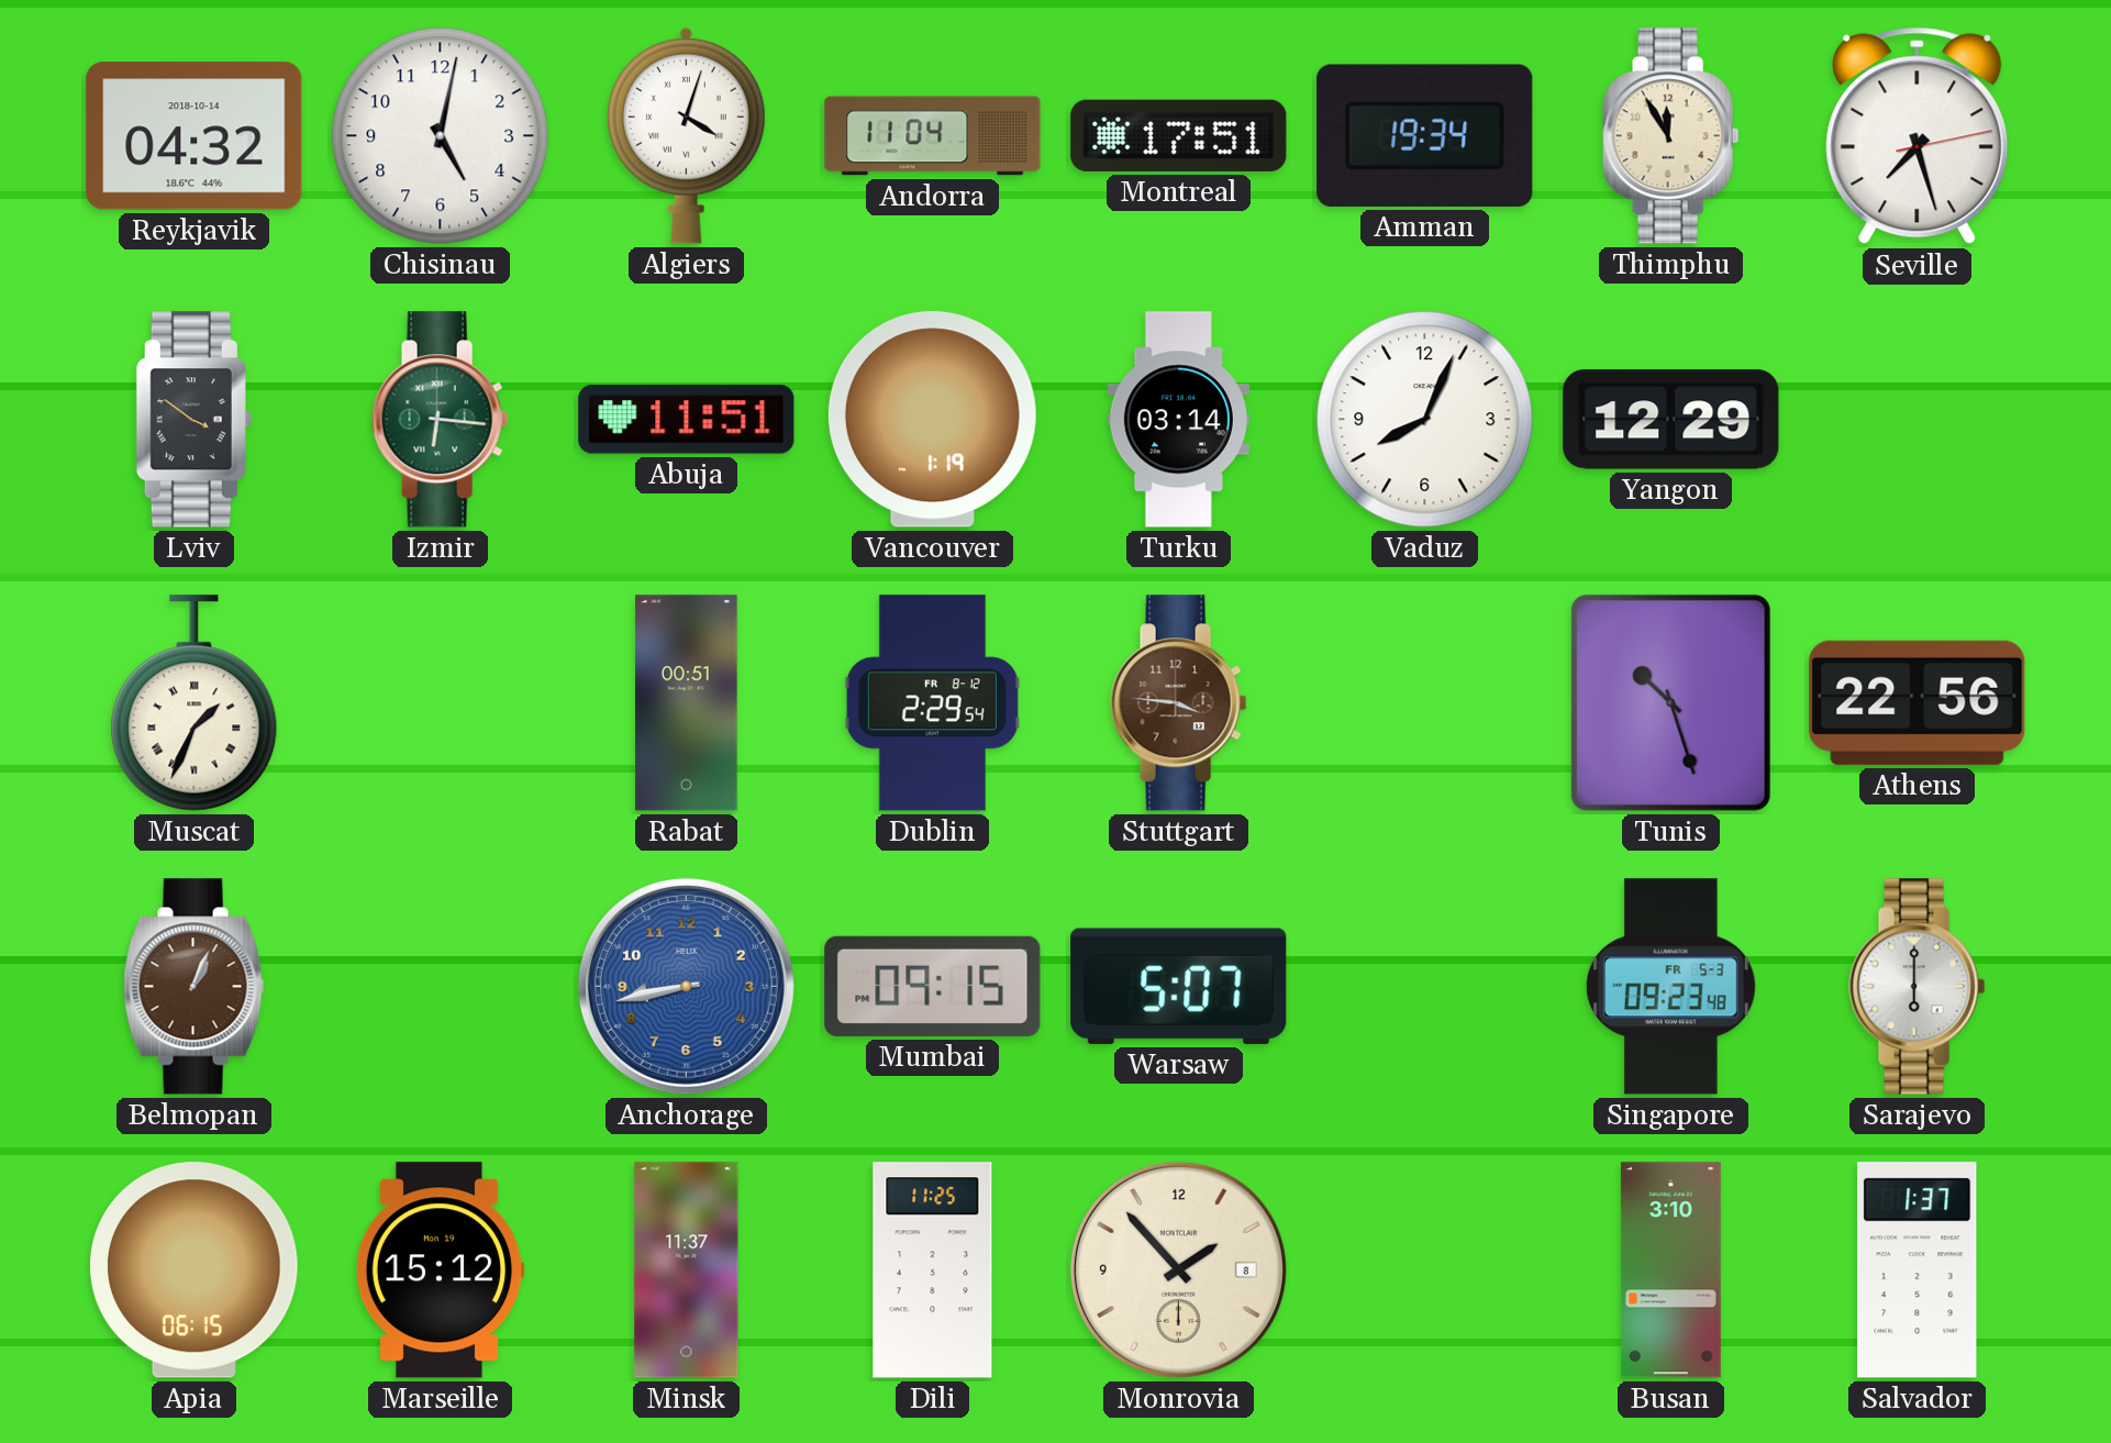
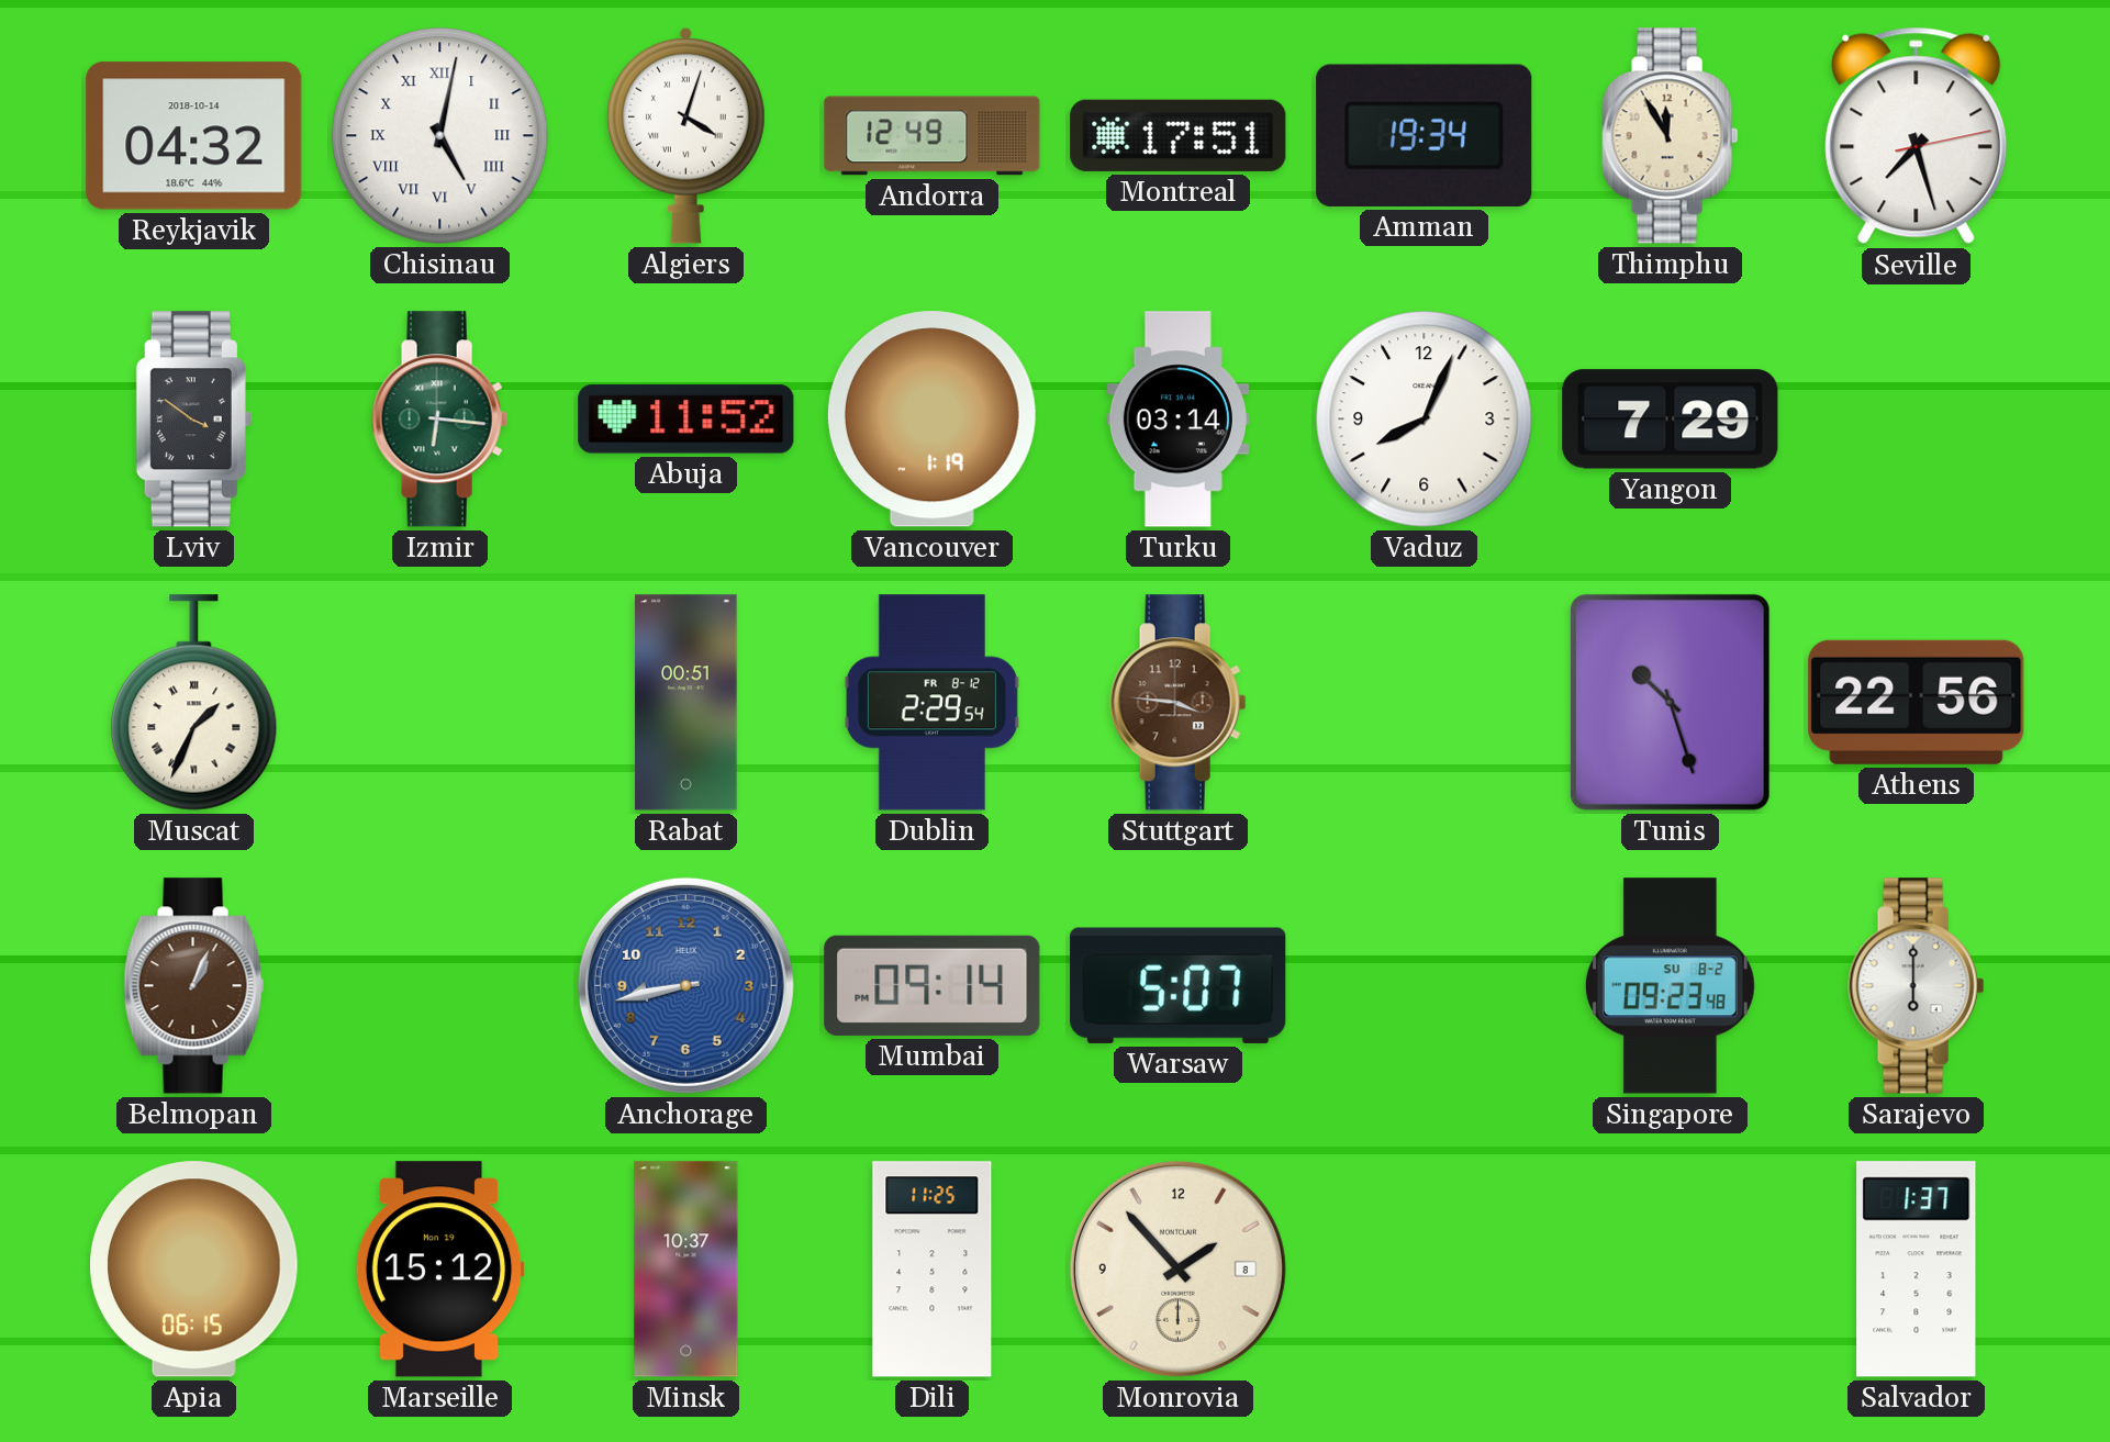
Chisinau numerals: Arabic -> Roman
Andorra: 11:04 -> 12:49
Abuja: 11:51 -> 11:52
Yangon: 12:29 -> 7:29
Mumbai: 09:15 -> 09:14
Singapore date: FR 5-3 -> SU 8-2
Minsk: 11:37 -> 10:37
Busan: 3:10 -> none
